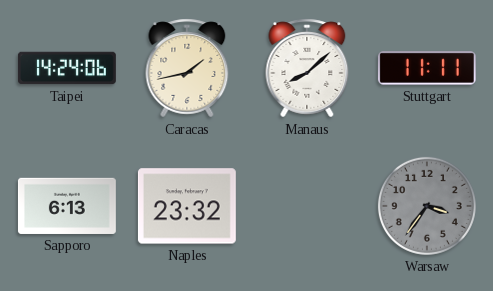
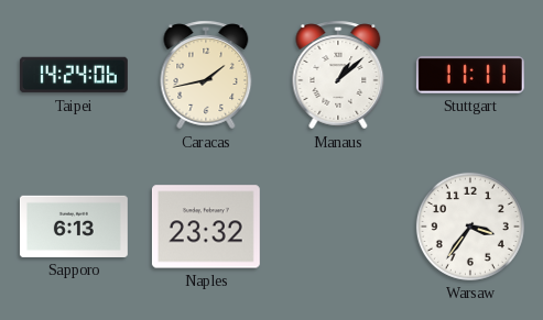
Manaus: 8:08 -> 1:08
Warsaw dial: grey -> white
